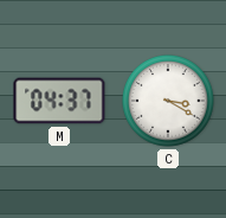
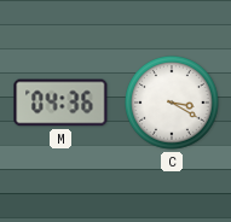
M: 04:37 -> 04:36
